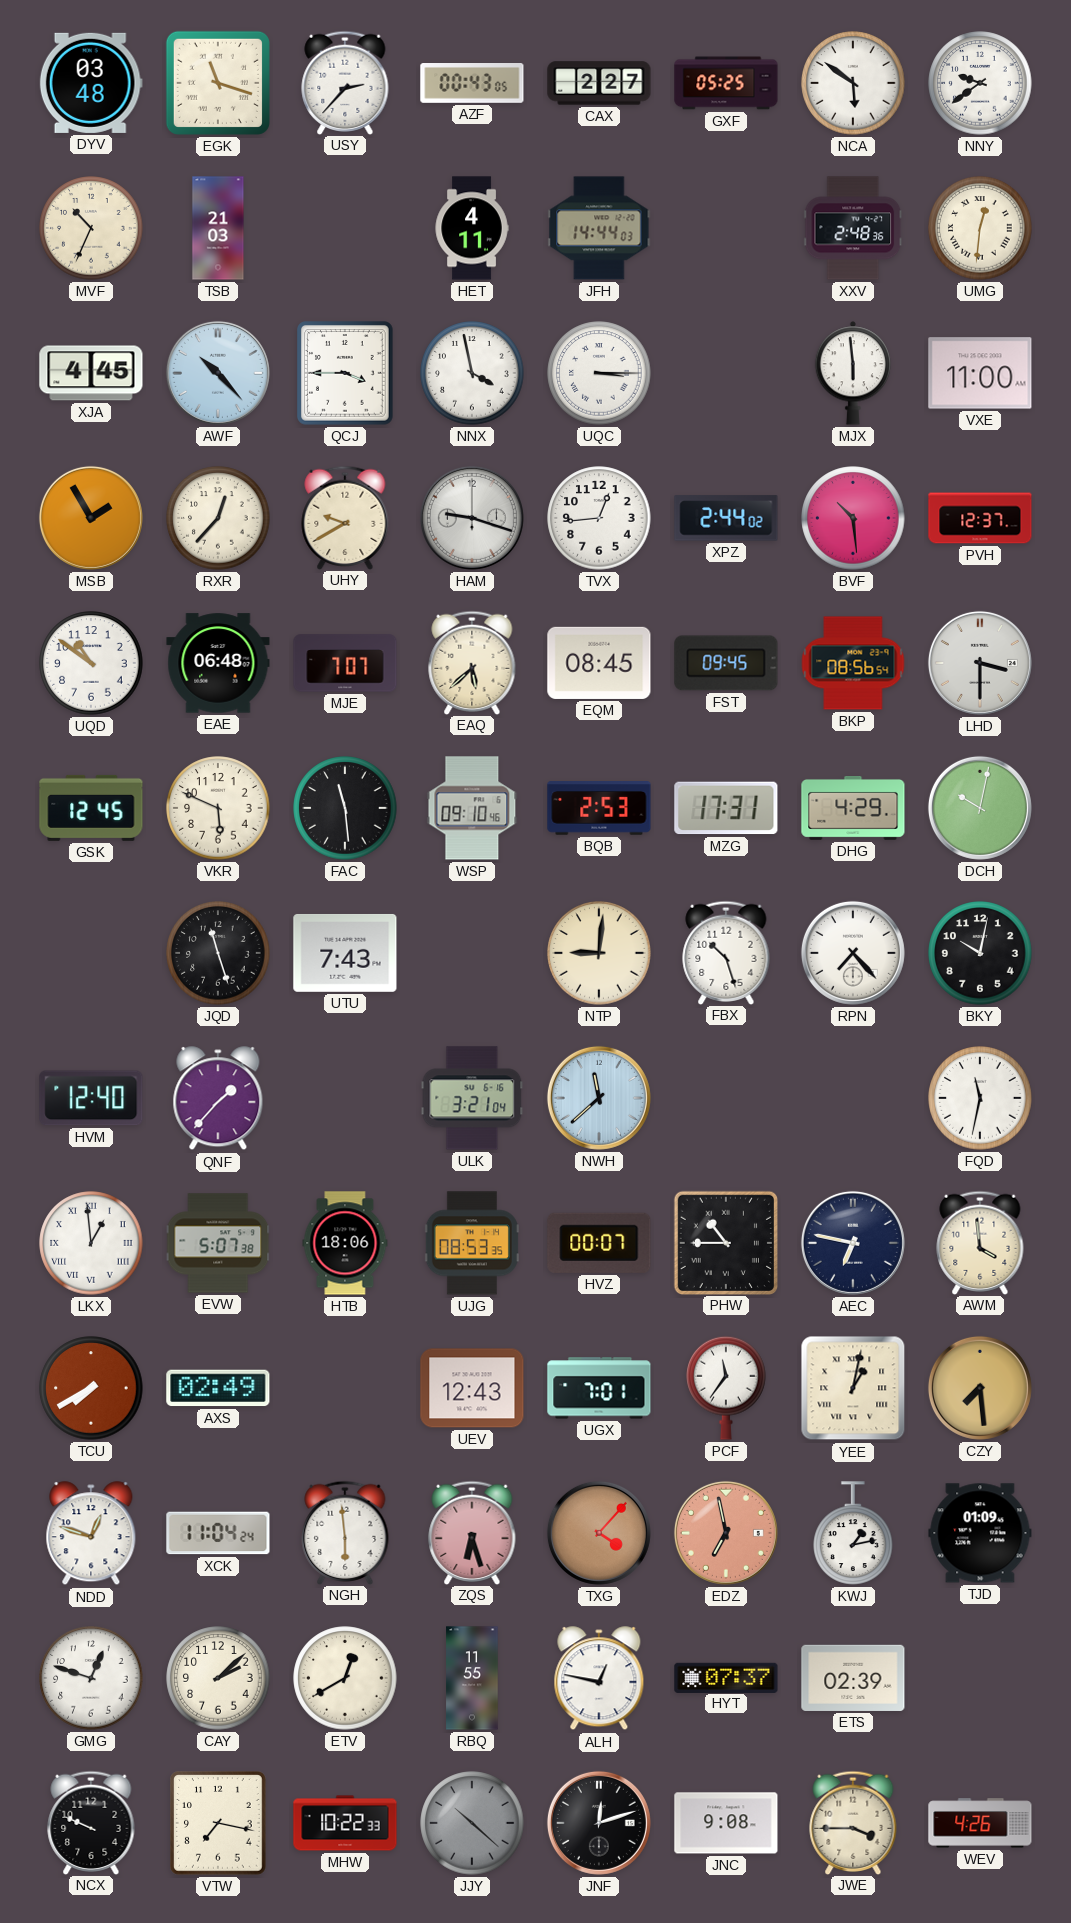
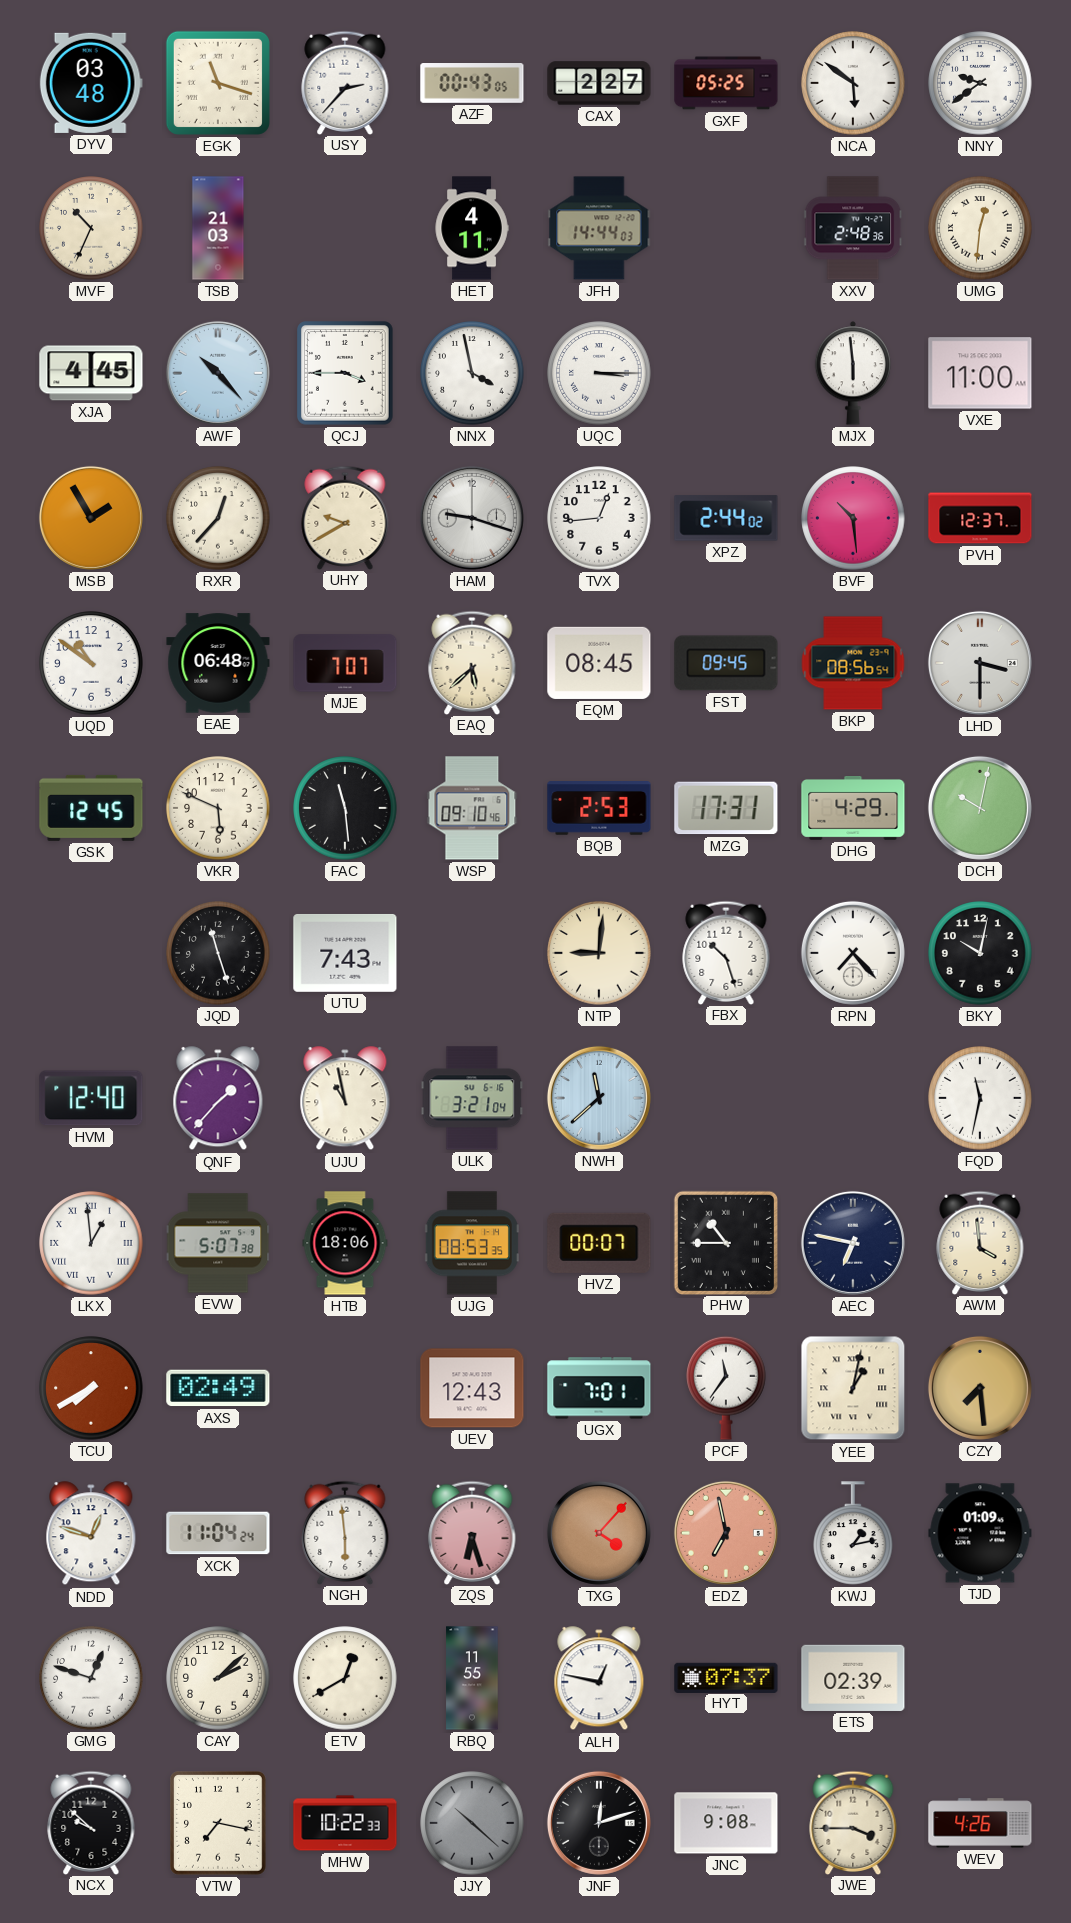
UJU: none -> 10:58
NCX: 9:49 -> 9:52
